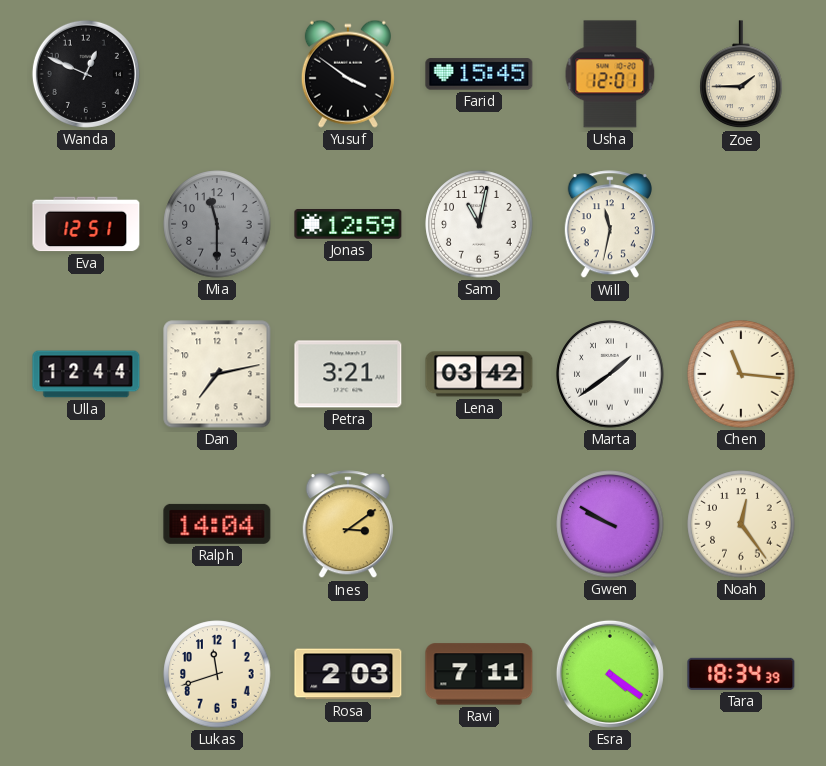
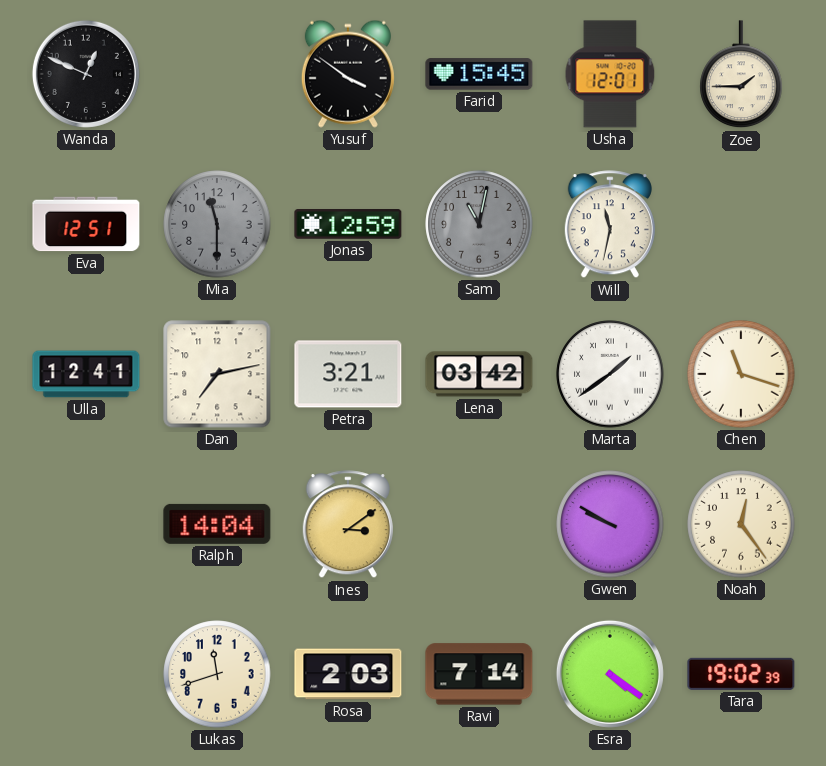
Sam dial: white -> grey
Ulla: 12:44 -> 12:41
Chen: 11:16 -> 11:18
Ravi: 7:11 -> 7:14
Tara: 18:34 -> 19:02
